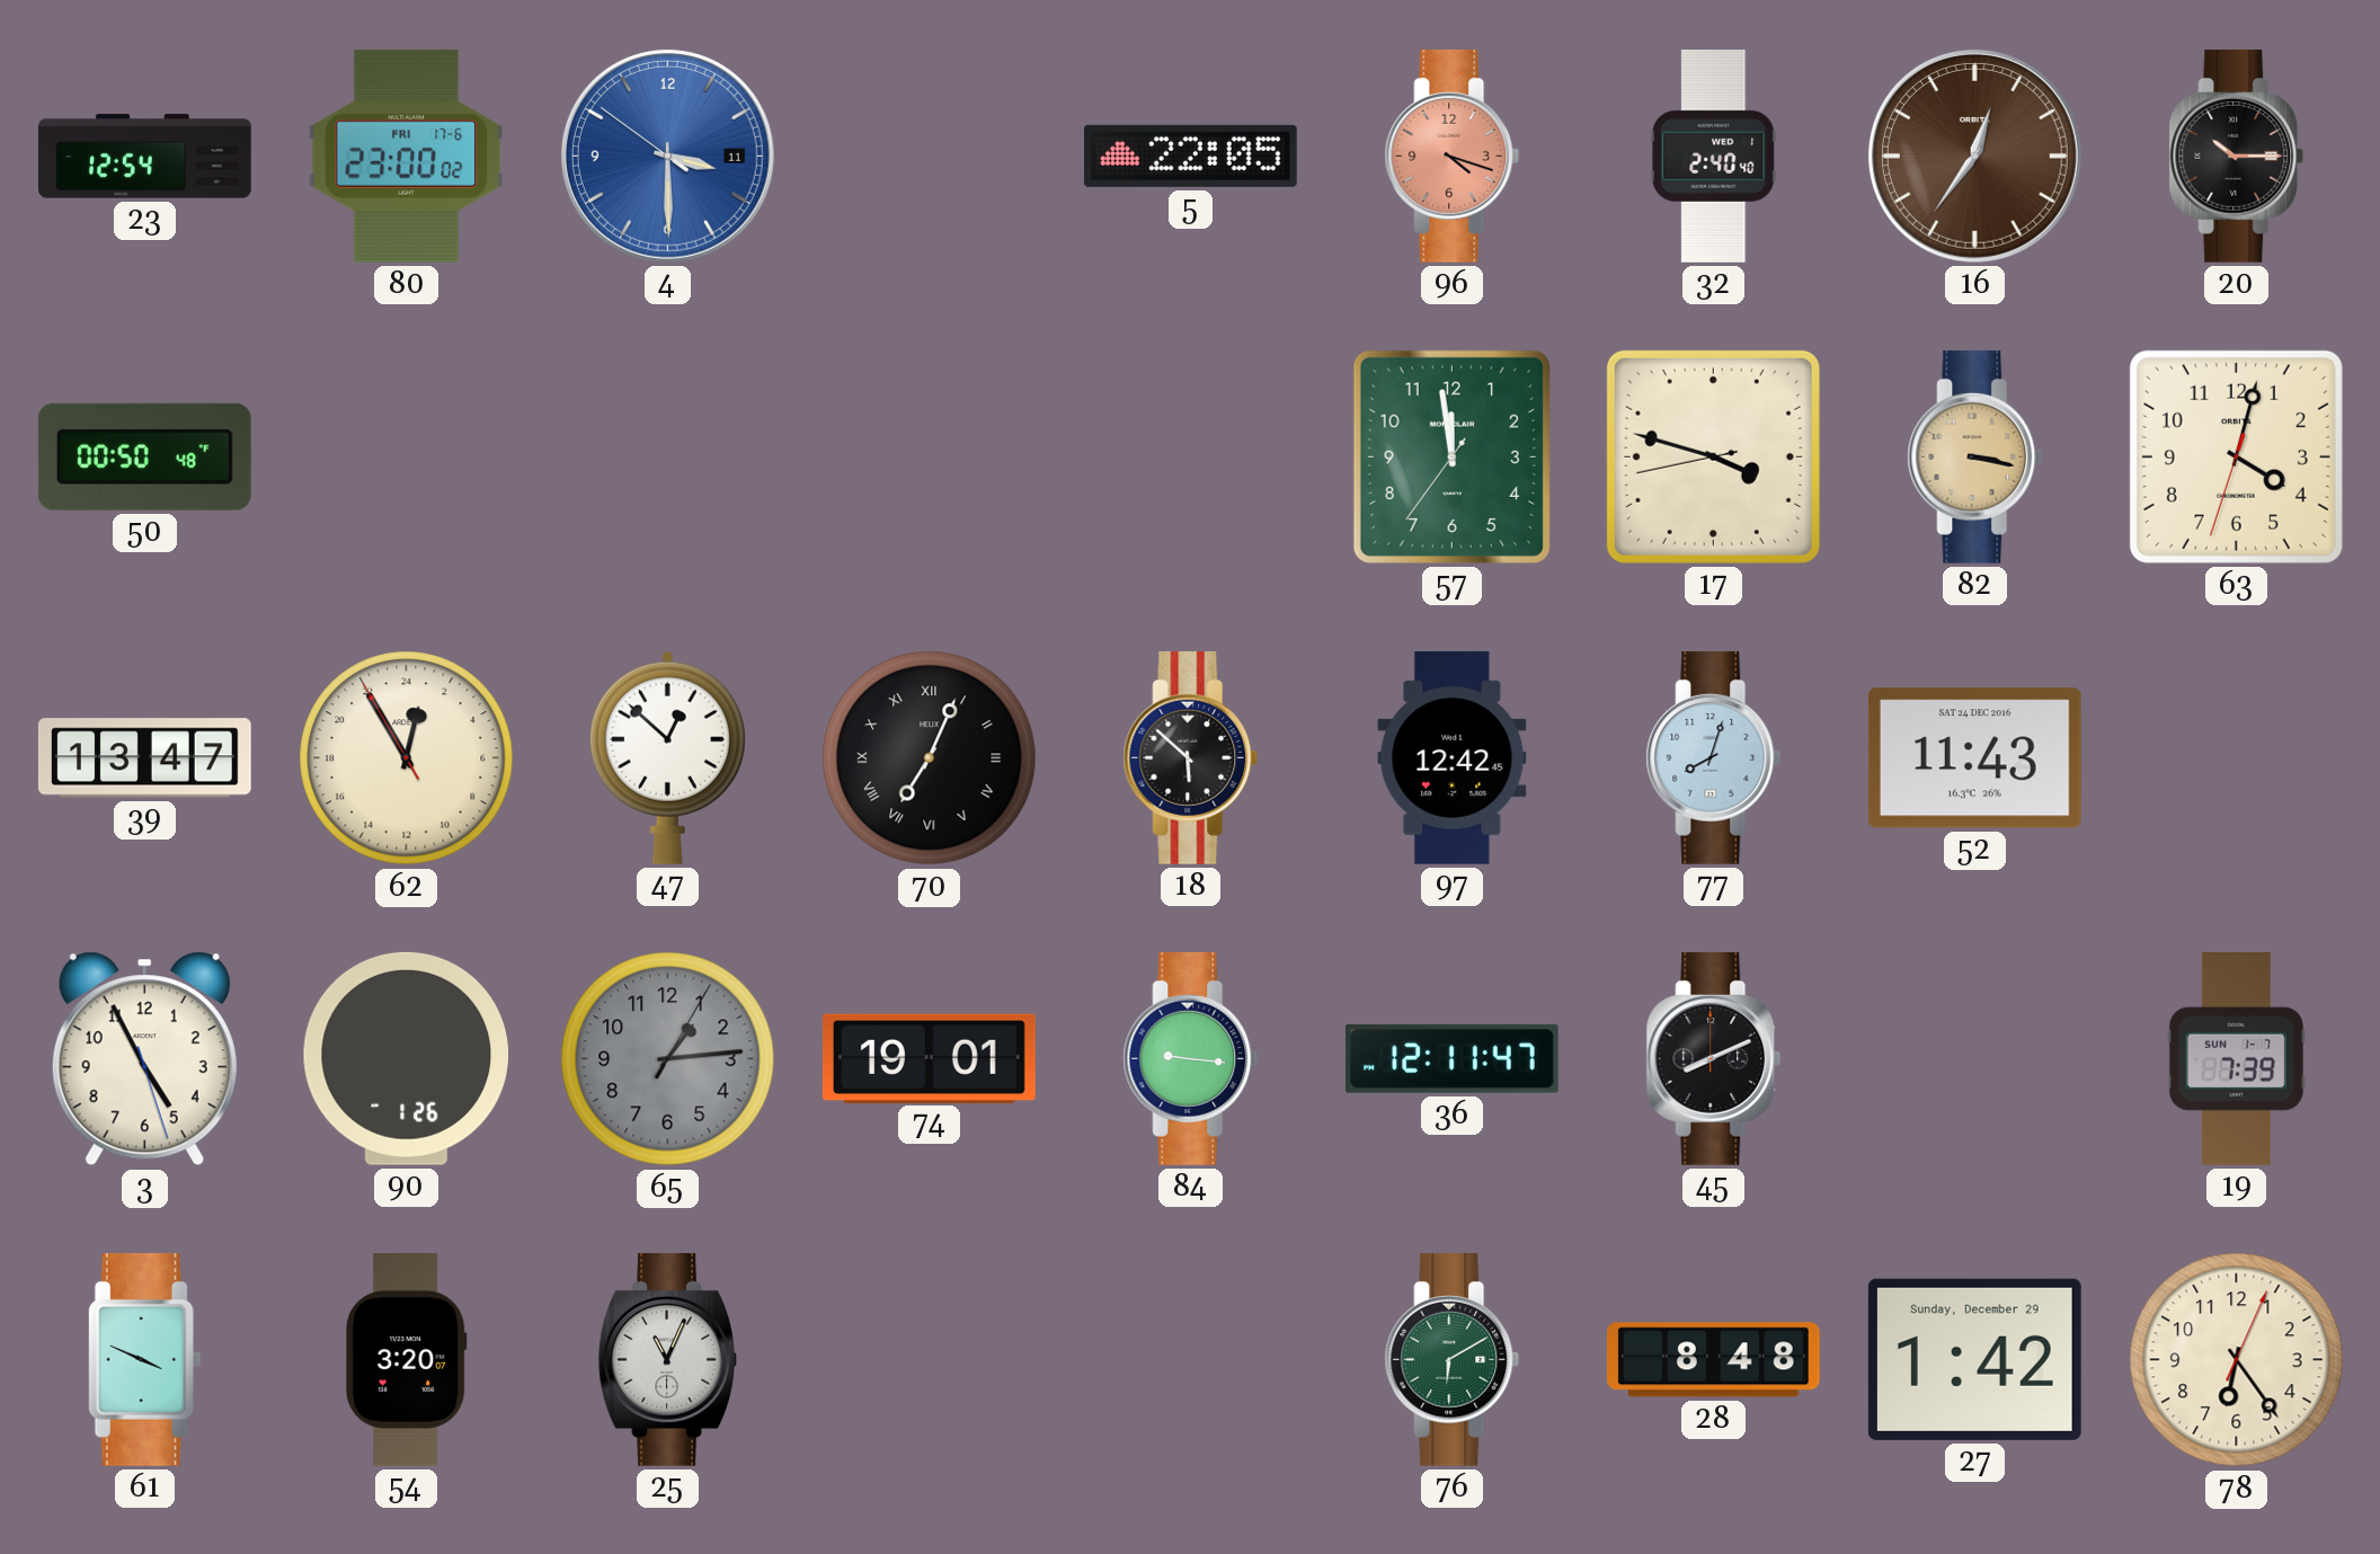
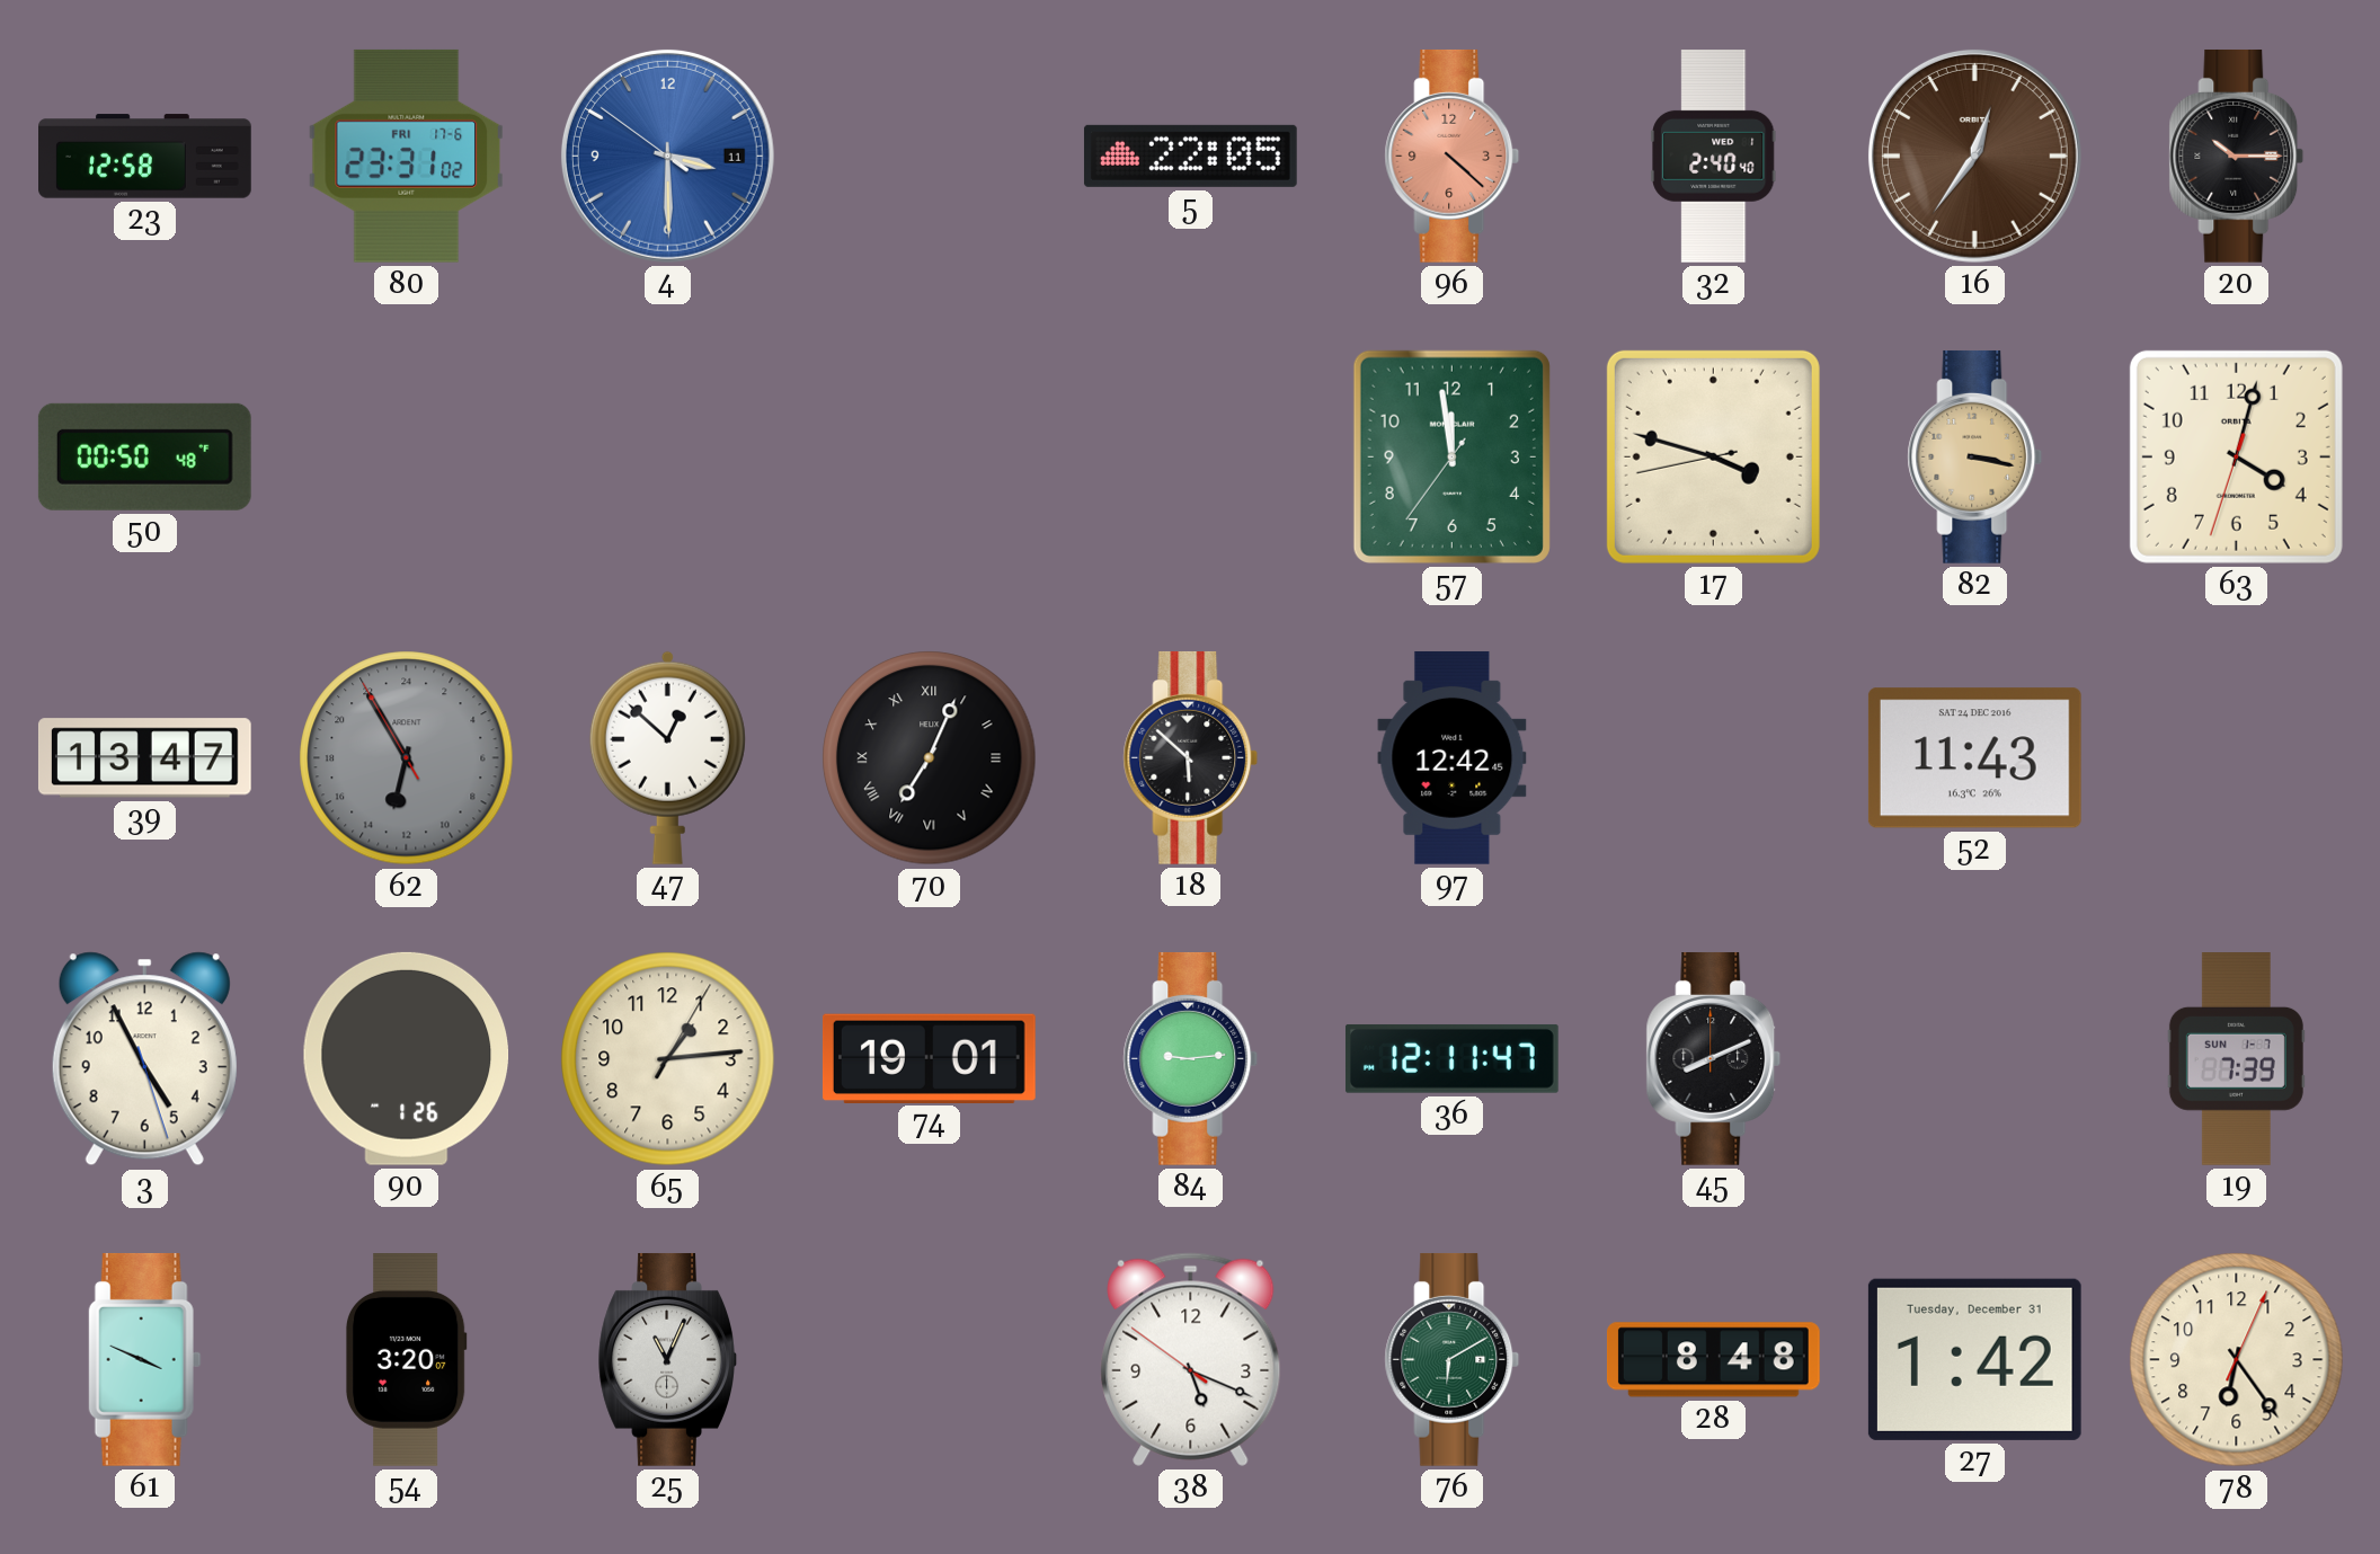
23: 12:54 -> 12:58
80: 23:00 -> 23:31
96: 4:18 -> 4:22
62: 0:54 -> 12:54
62 dial: cream -> grey
77: 8:03 -> none
65 dial: grey -> cream
84: 9:16 -> 9:14
38: none -> 5:18
27 date: Sunday, December 29 -> Tuesday, December 31
